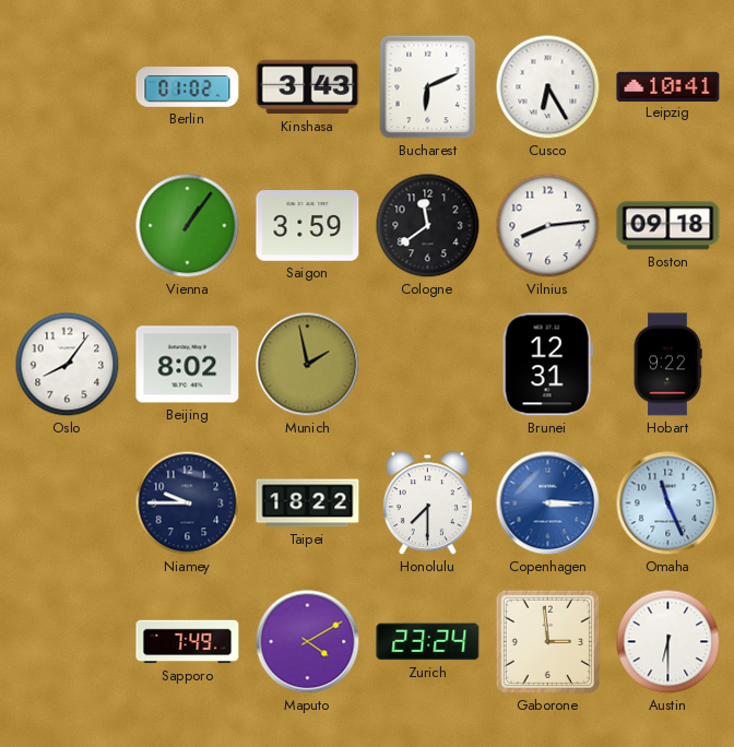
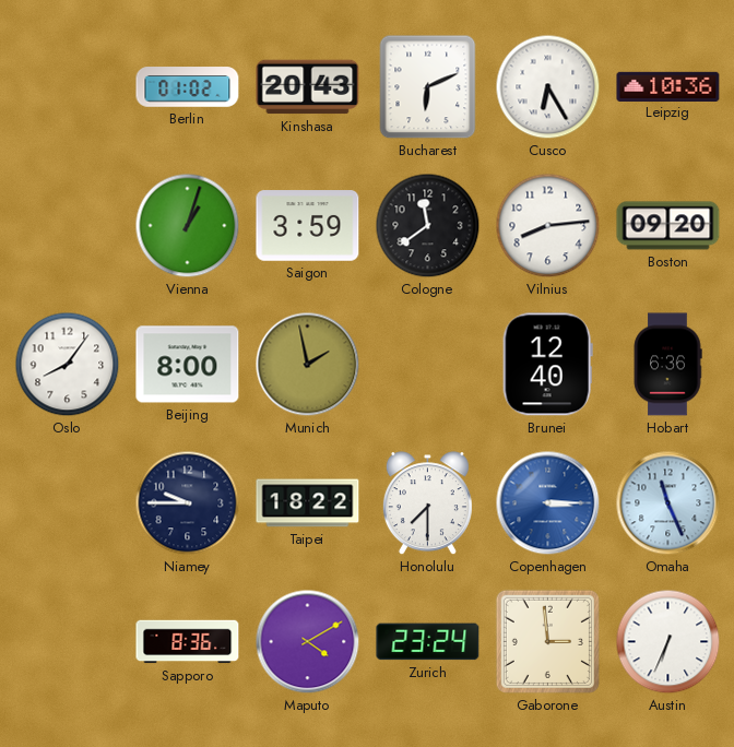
Kinshasa: 3:43 -> 20:43
Leipzig: 10:41 -> 10:36
Vienna: 1:06 -> 1:03
Boston: 09:18 -> 09:20
Beijing: 8:02 -> 8:00
Brunei: 12:31 -> 12:40
Hobart: 9:22 -> 6:36
Sapporo: 7:49 -> 8:36
Austin: 6:30 -> 6:34
